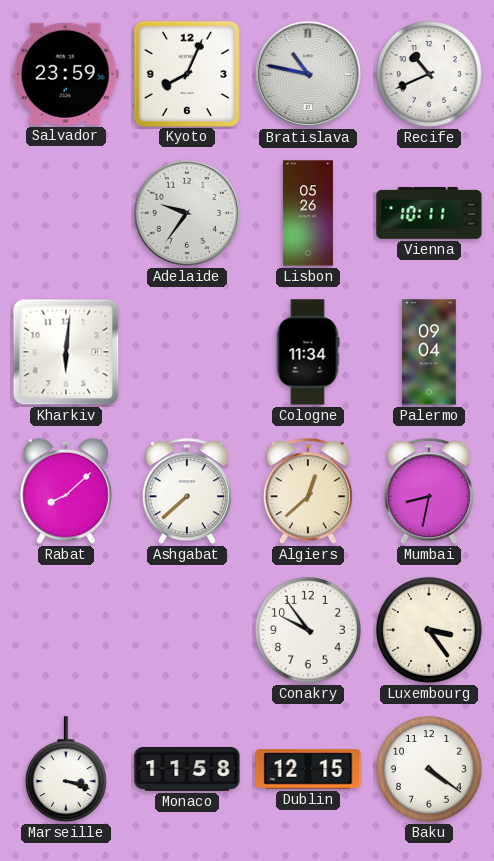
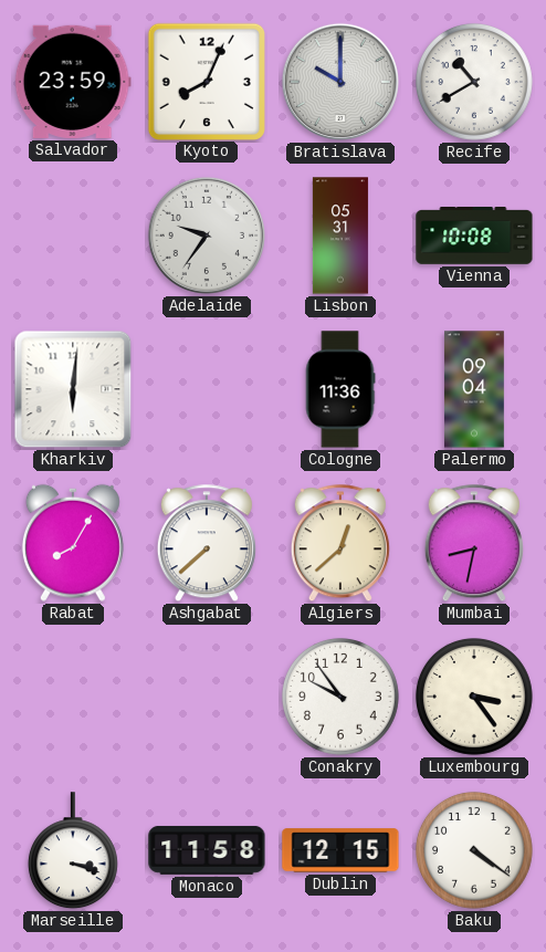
Bratislava: 10:47 -> 10:00
Recife: 10:41 -> 10:40
Lisbon: 05:26 -> 05:31
Vienna: 10:11 -> 10:08
Cologne: 11:34 -> 11:36
Rabat: 8:08 -> 8:05
